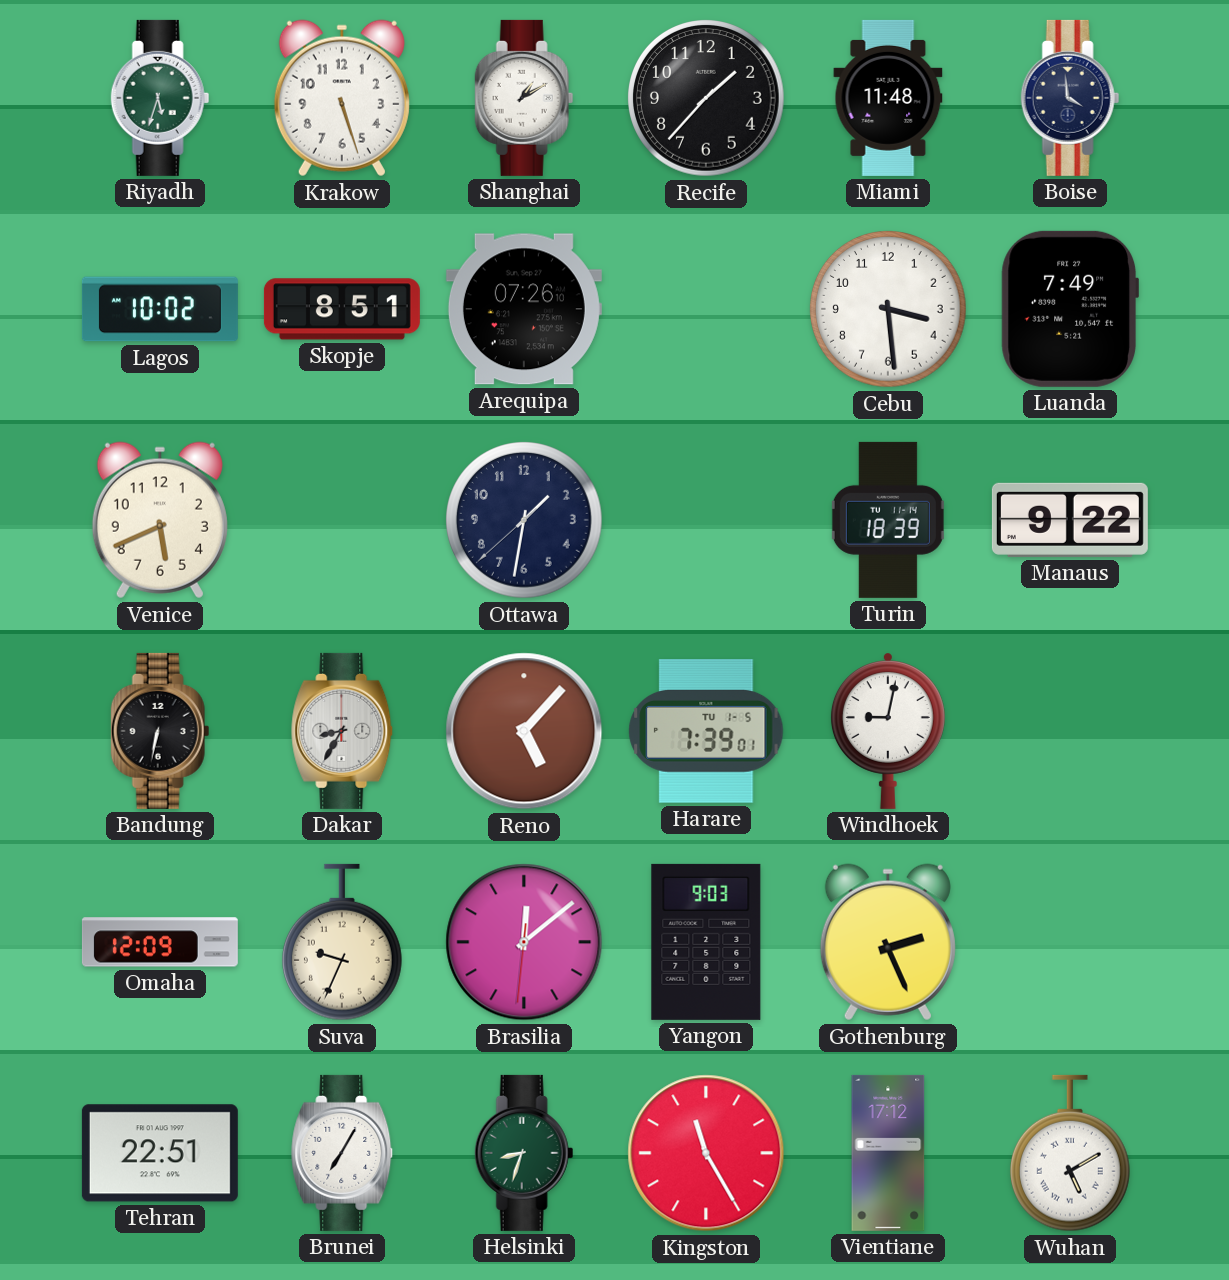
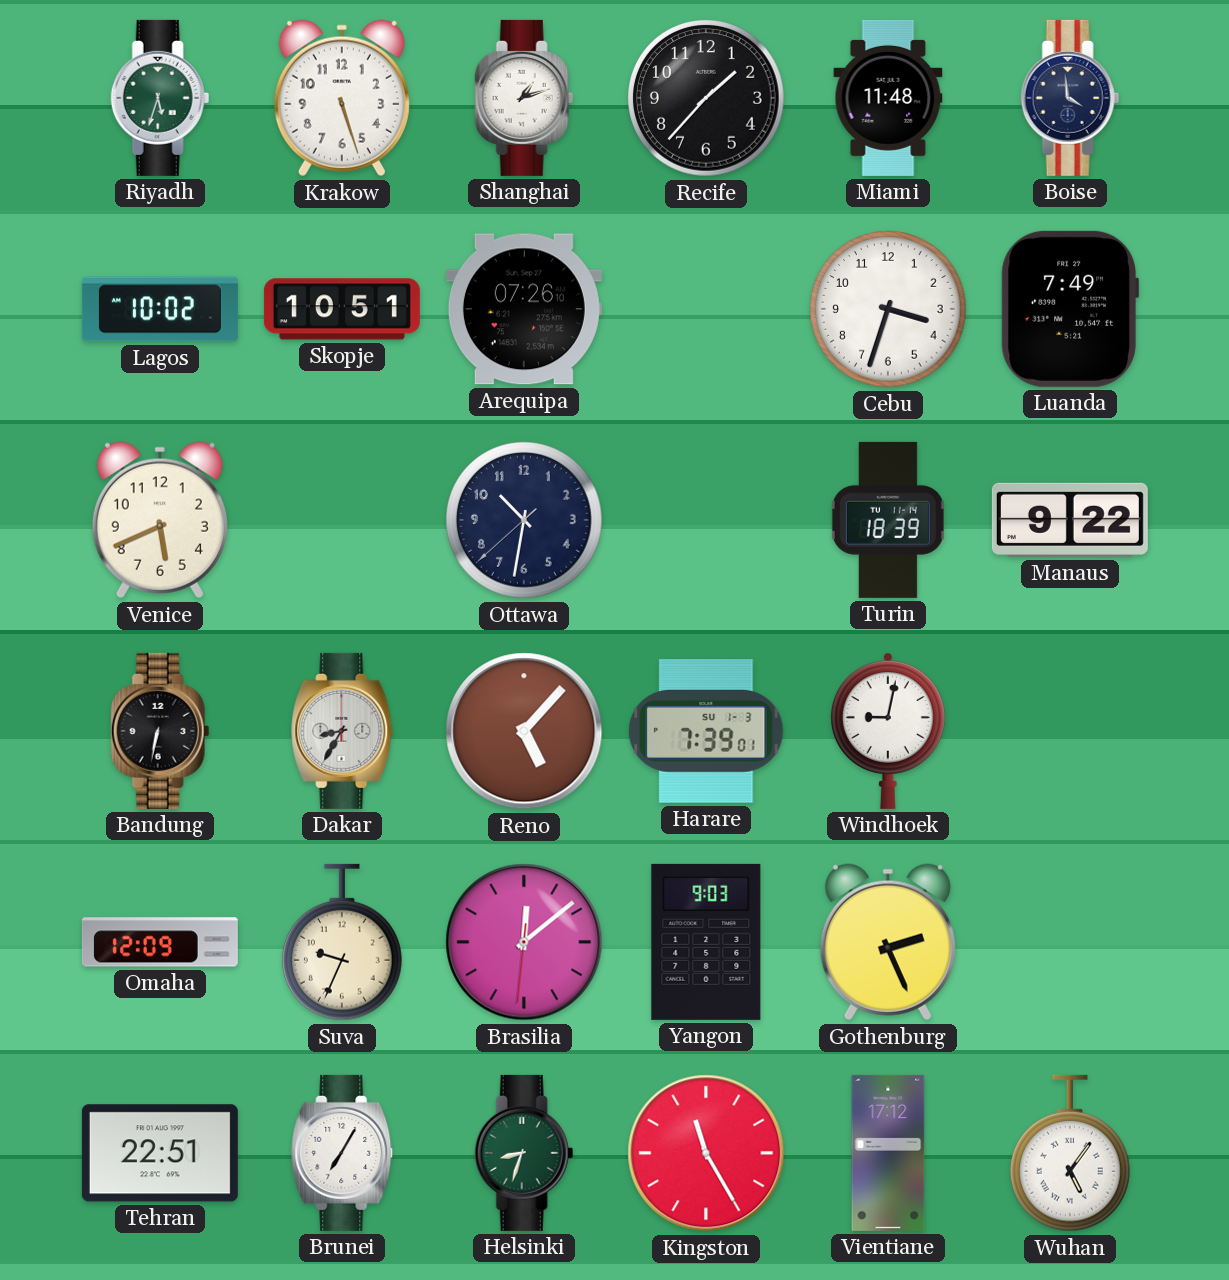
Shanghai: 1:10 -> 1:12
Skopje: 8:51 -> 10:51
Cebu: 3:29 -> 3:33
Ottawa: 1:31 -> 10:31
Harare date: TU 1-5 -> SU 1-3
Wuhan: 5:10 -> 5:06
